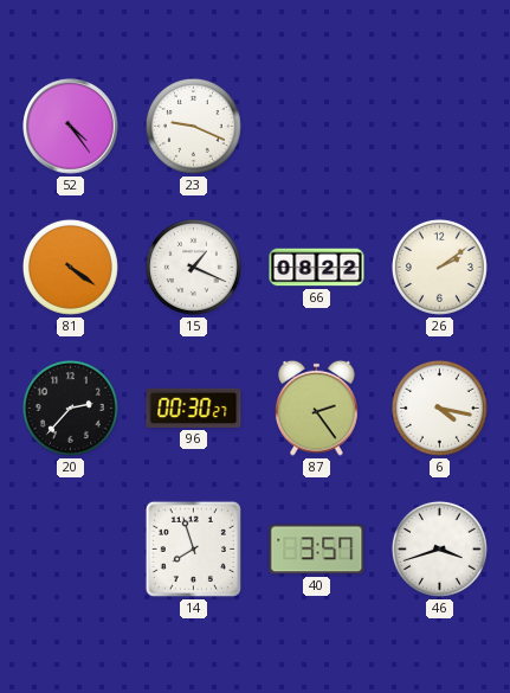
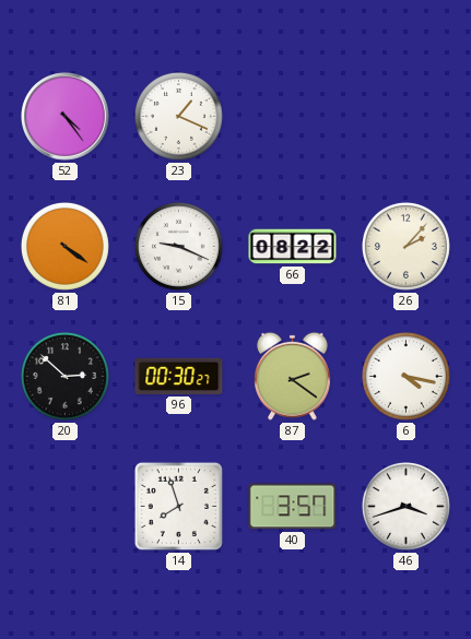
23: 9:19 -> 1:19
15: 1:19 -> 9:19
26: 2:09 -> 2:07
20: 2:37 -> 2:52
87: 2:24 -> 2:21
